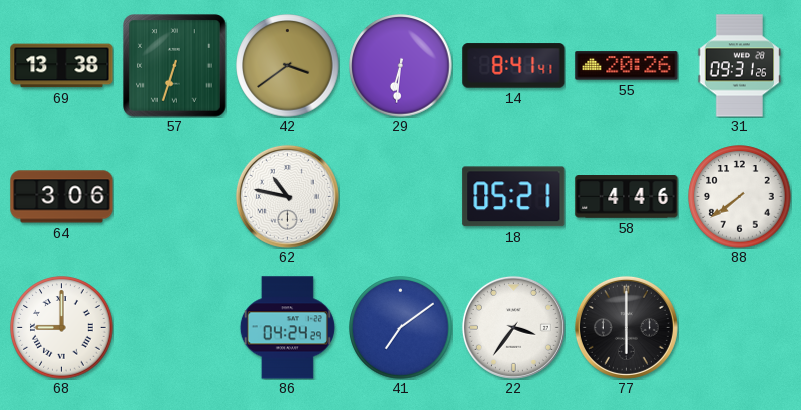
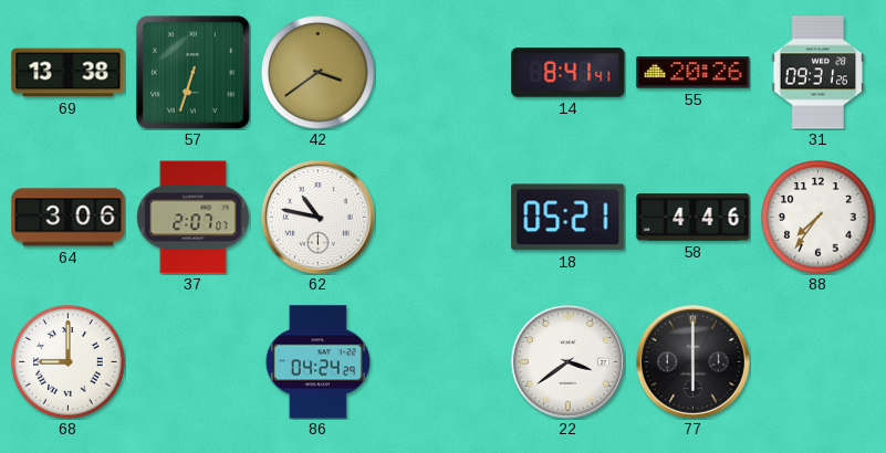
29: 6:31 -> none
37: none -> 2:07
88: 7:39 -> 7:36
41: 7:09 -> none
22: 3:36 -> 3:39
